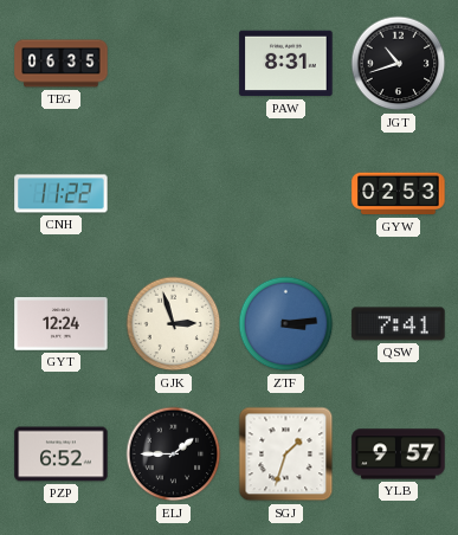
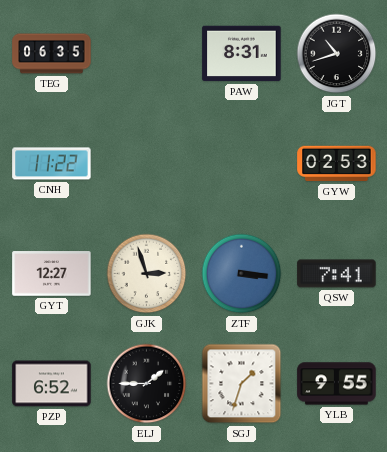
GYT: 12:24 -> 12:27
ZTF: 3:14 -> 3:16
YLB: 9:57 -> 9:55
